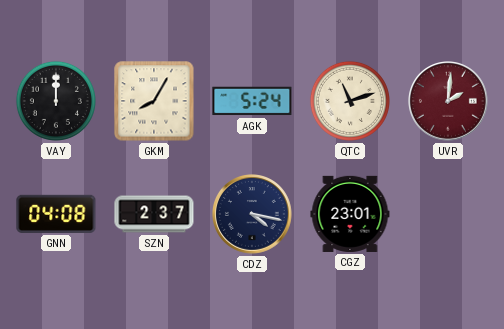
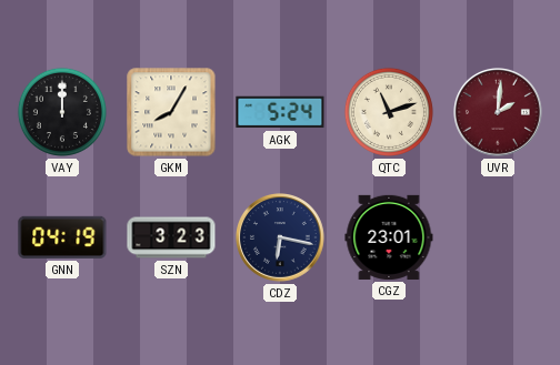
GNN: 04:08 -> 04:19
SZN: 2:37 -> 3:23
CDZ: 4:17 -> 6:17
